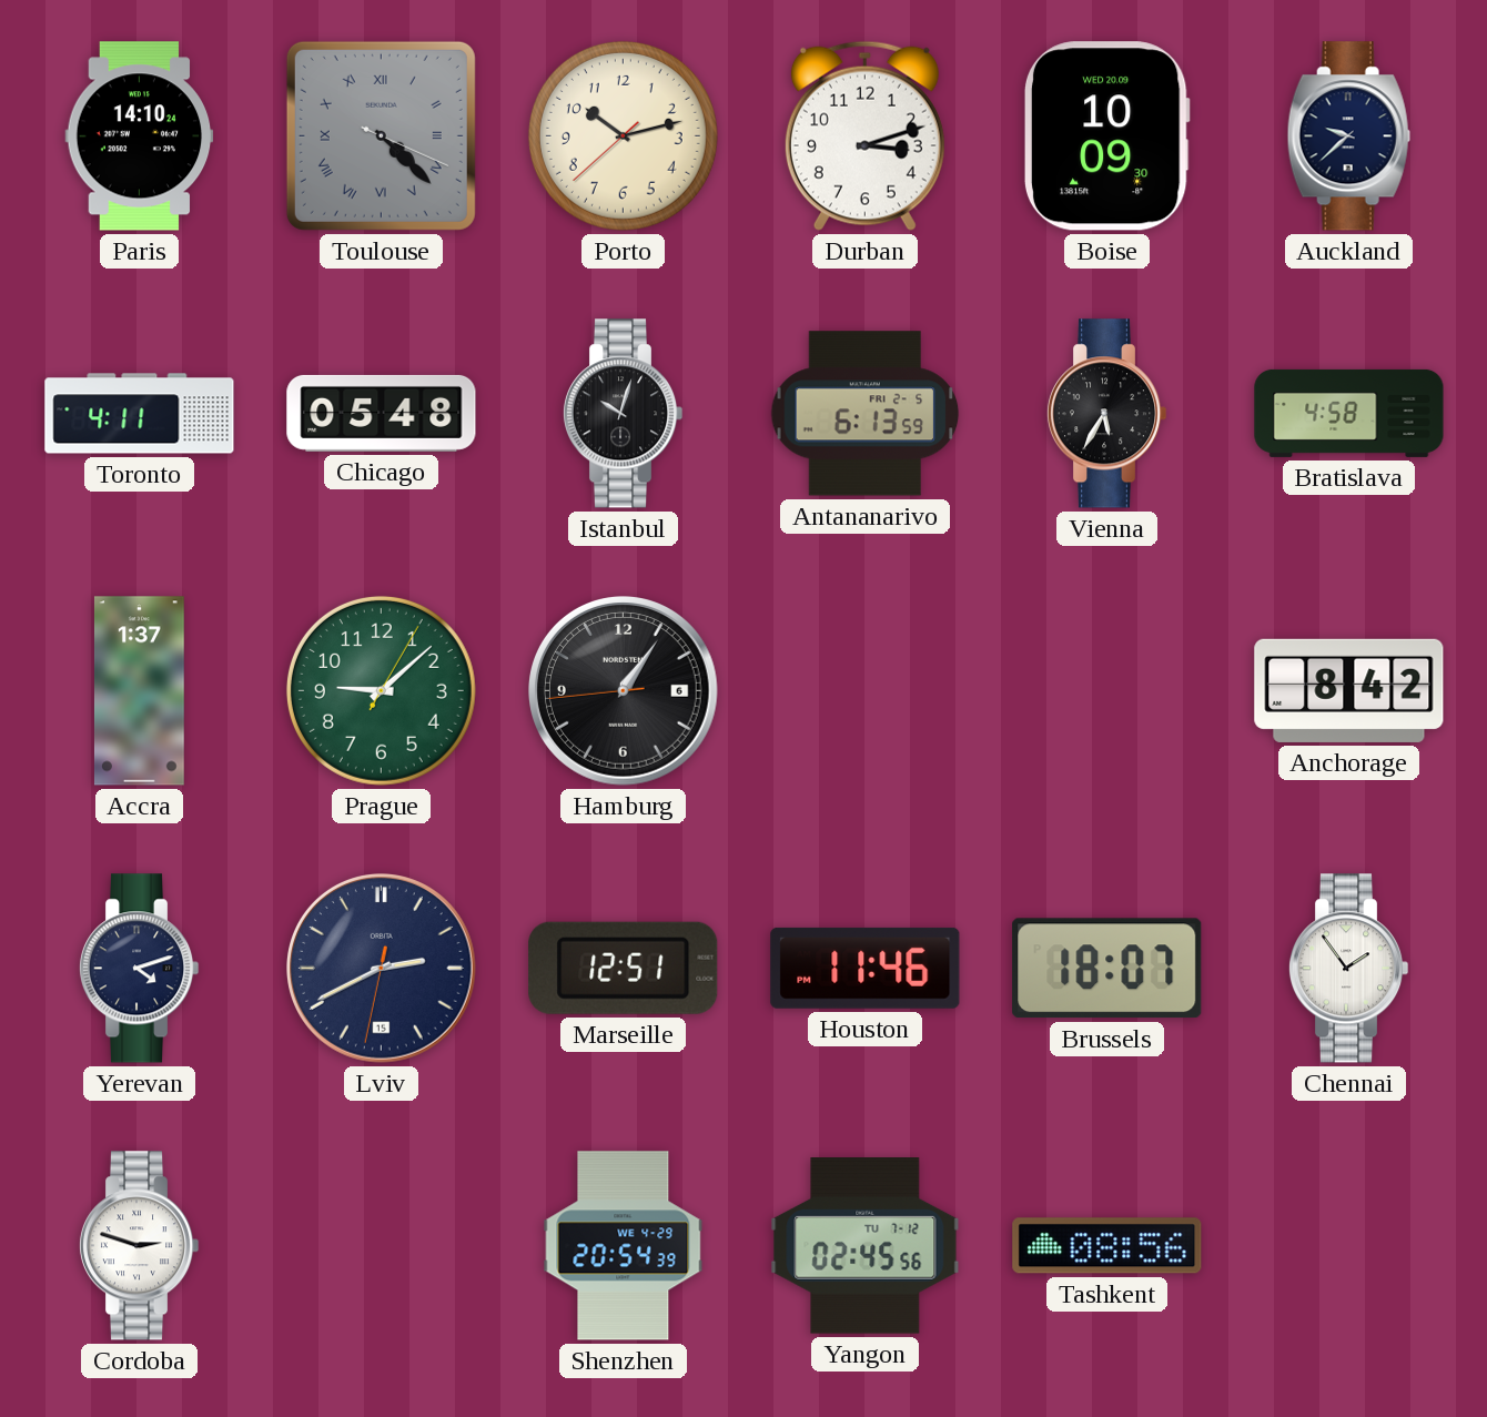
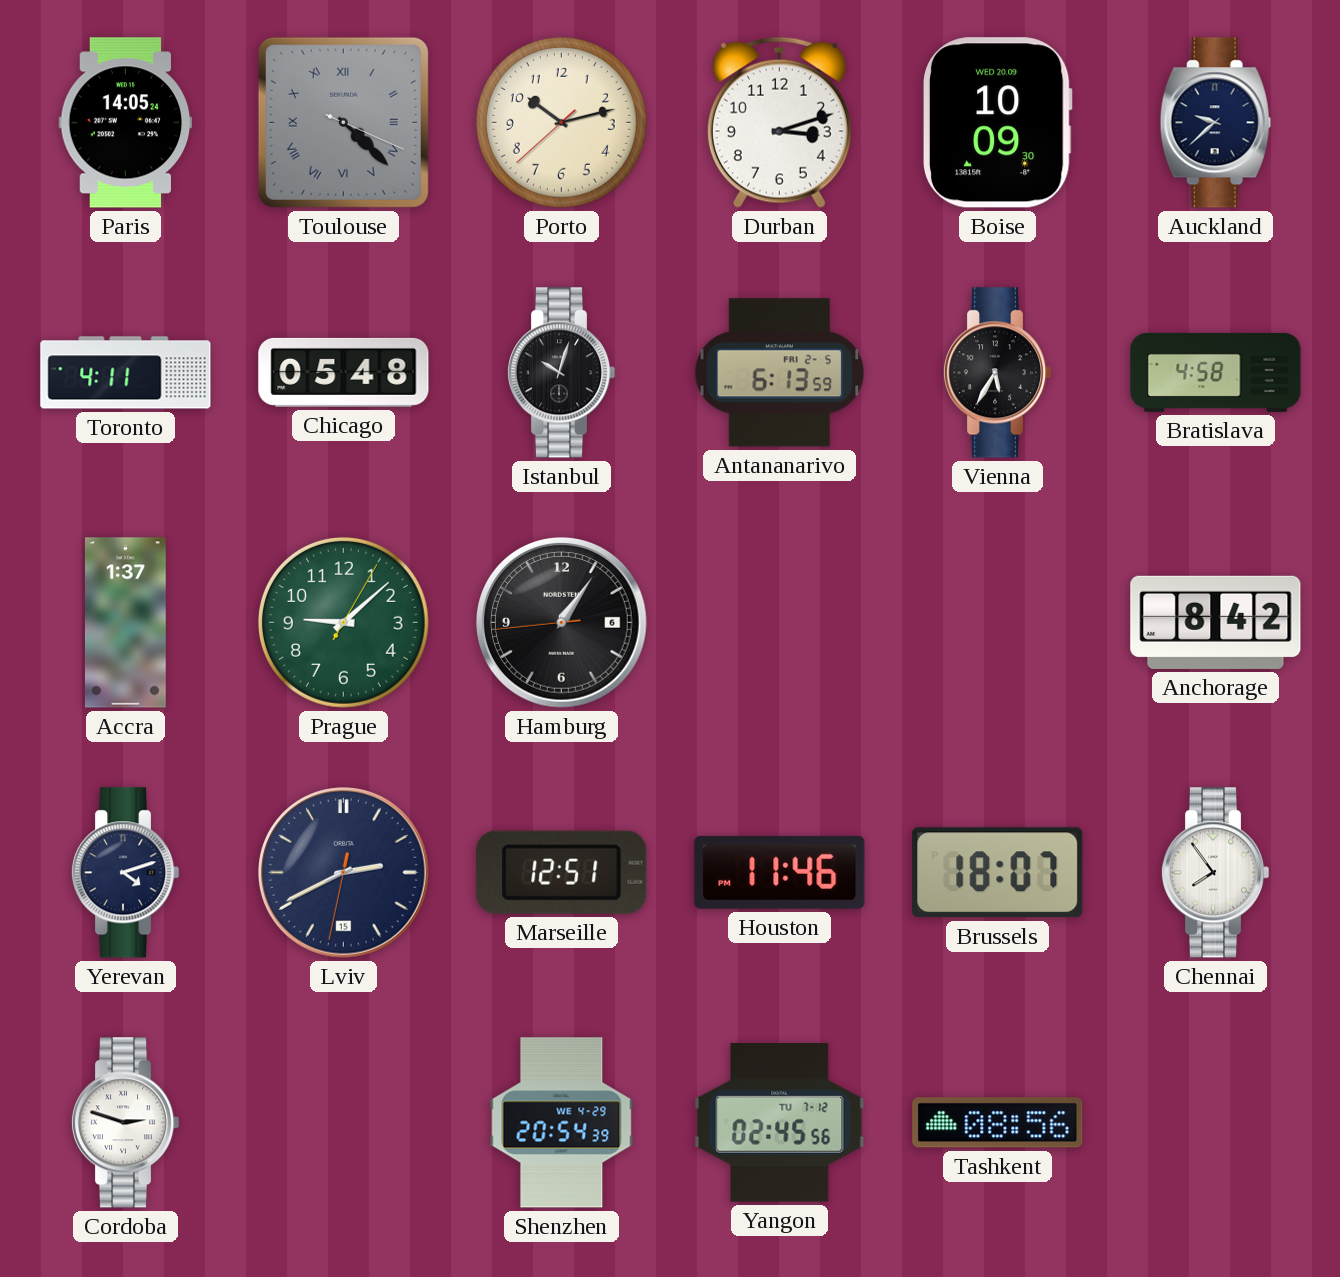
Paris: 14:10 -> 14:05
Chennai: 1:54 -> 7:54
